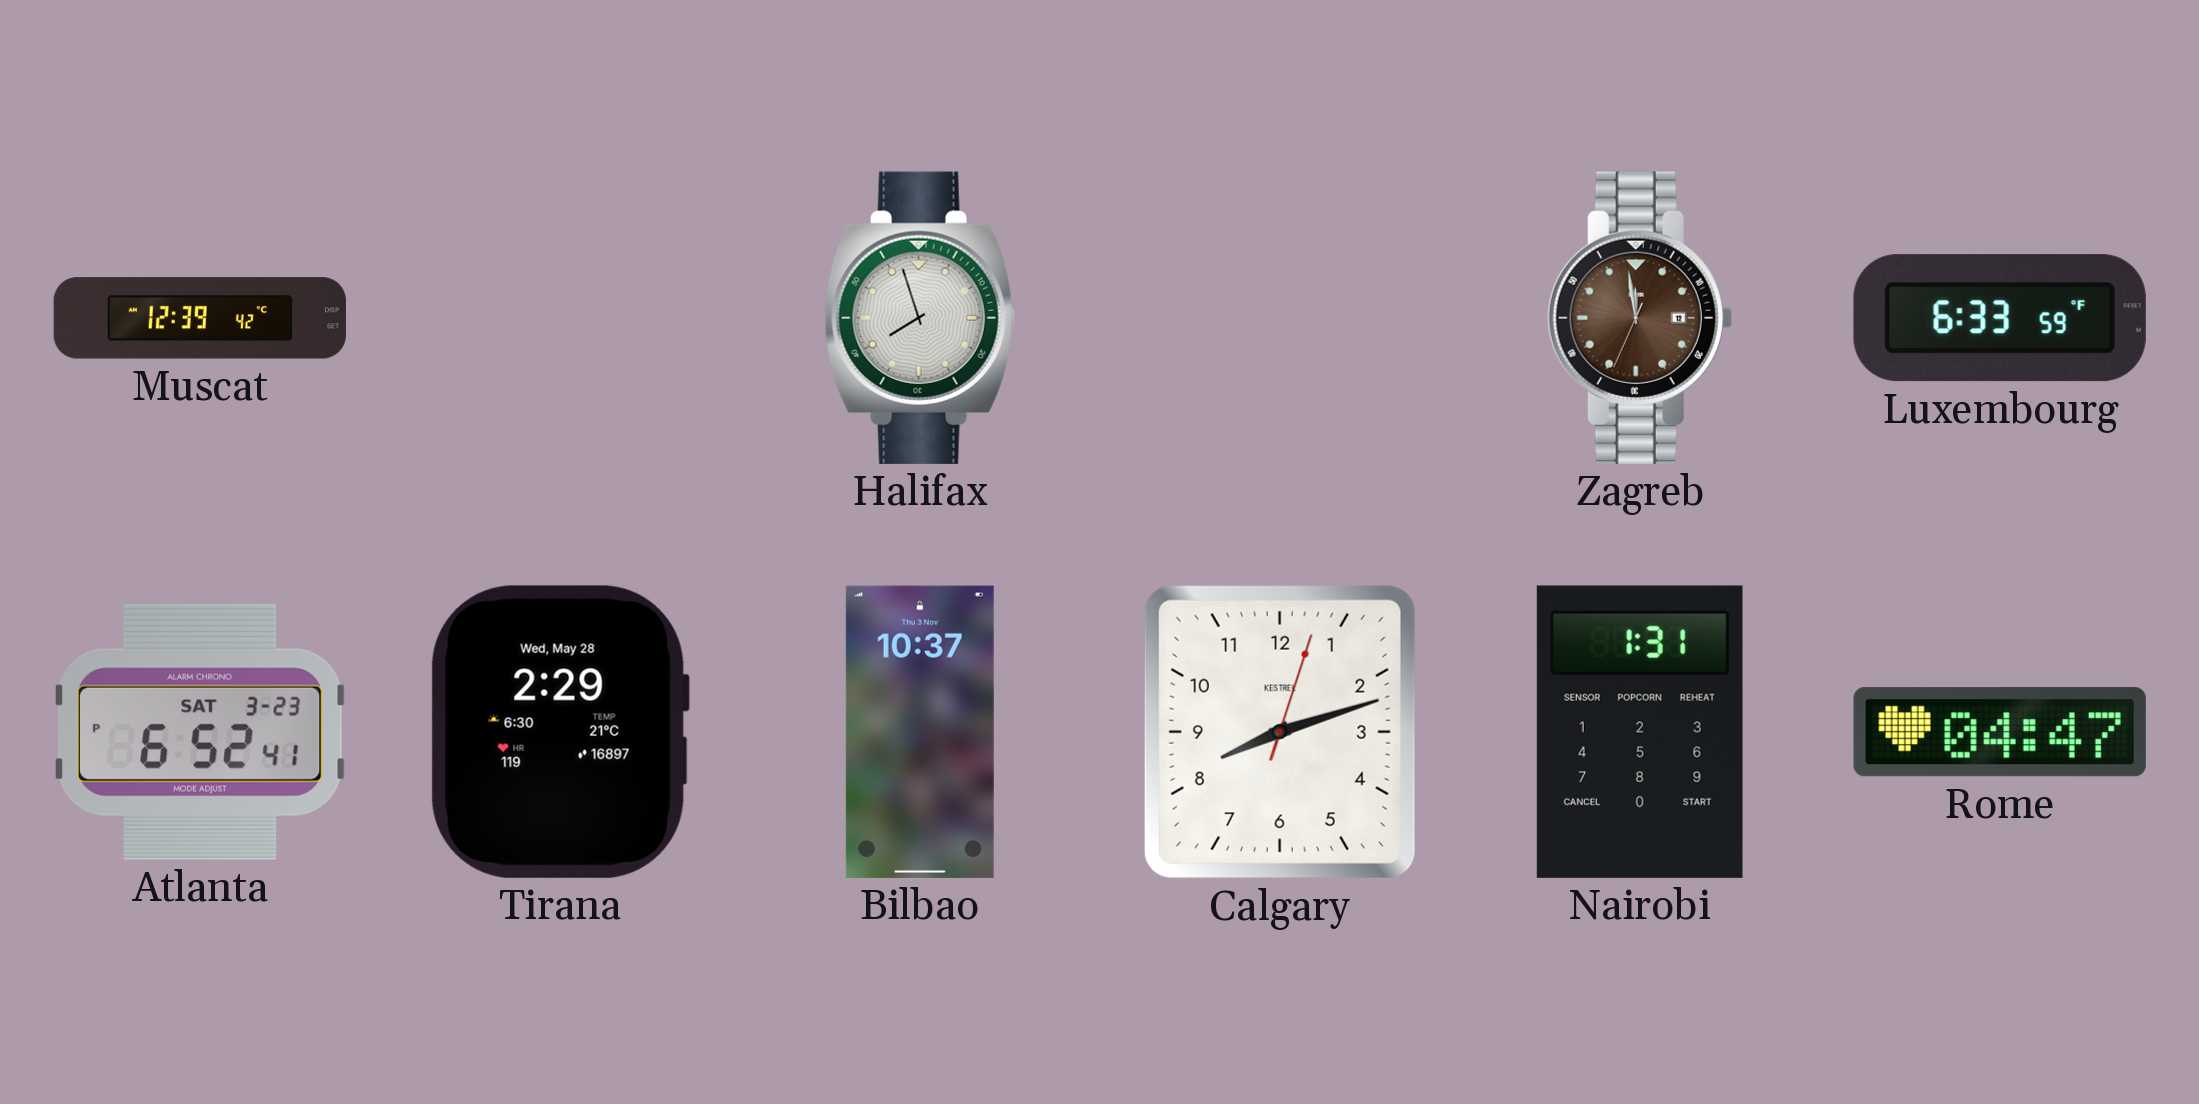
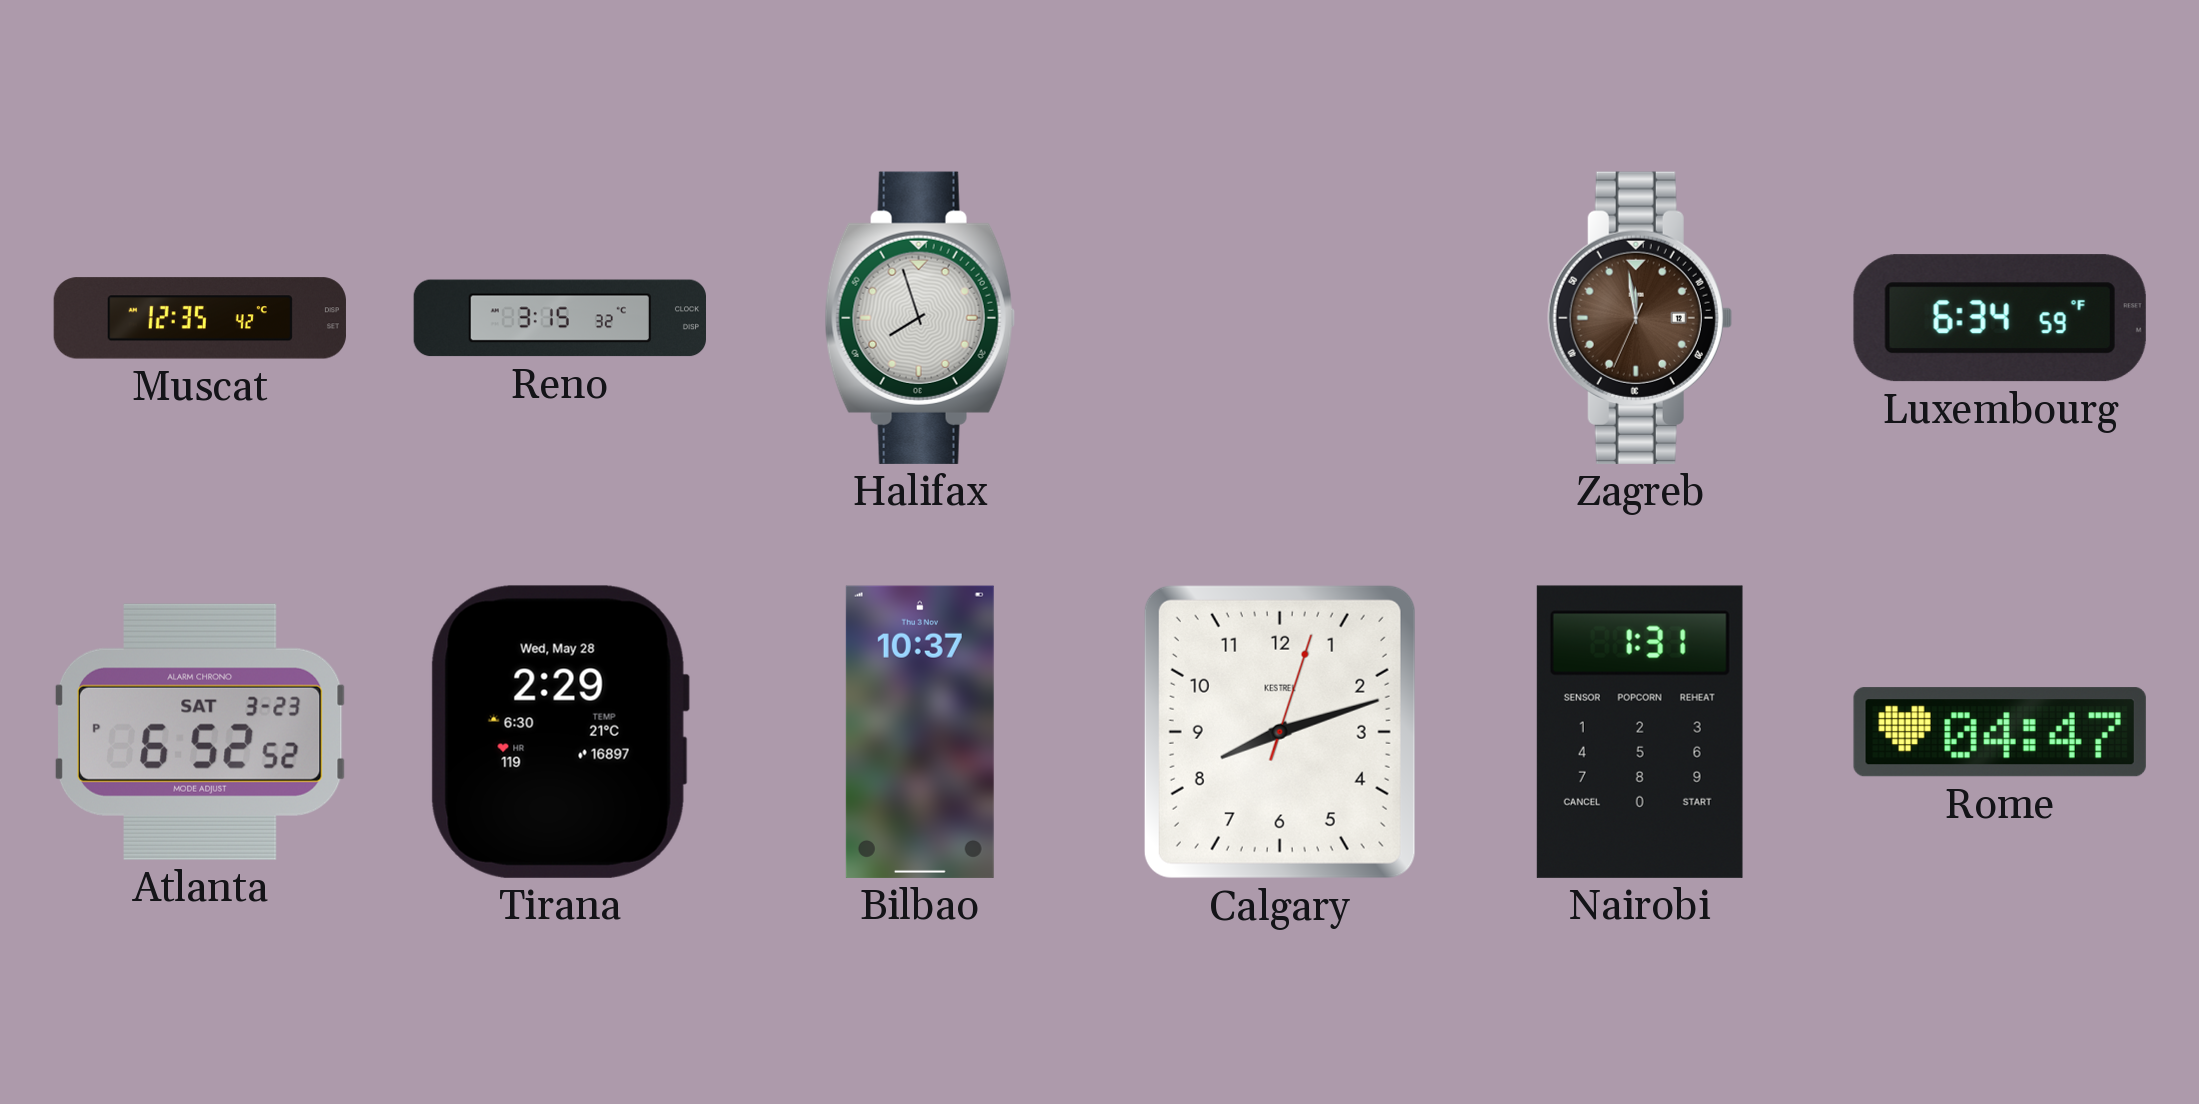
Muscat: 12:39 -> 12:35
Reno: none -> 3:15
Luxembourg: 6:33 -> 6:34
Atlanta: 6:52:41 PM -> 6:52:52 PM
